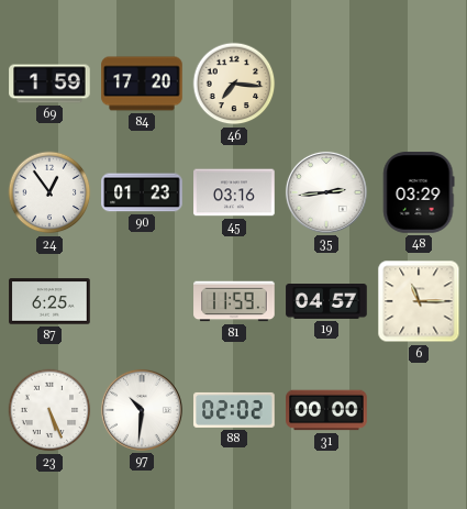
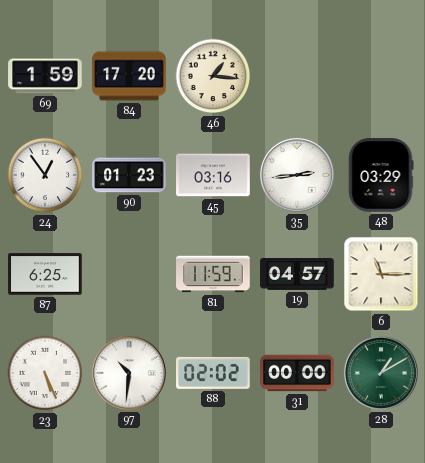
46: 7:16 -> 1:16
28: none -> 1:10
